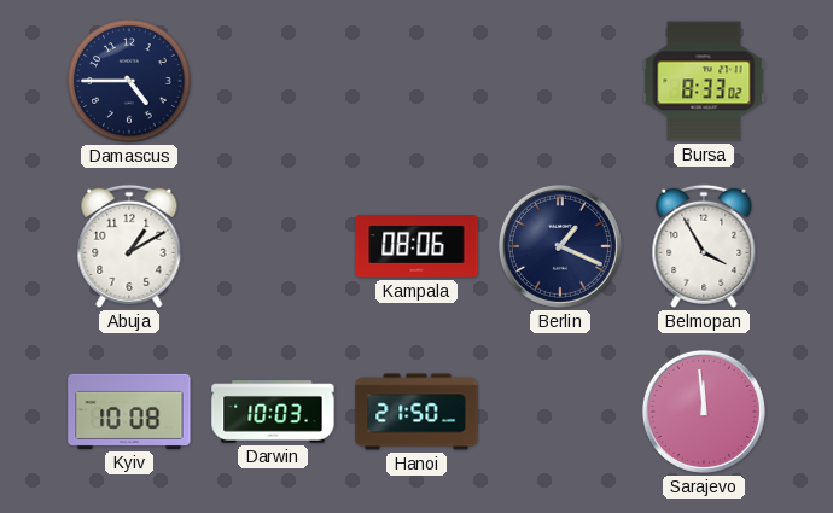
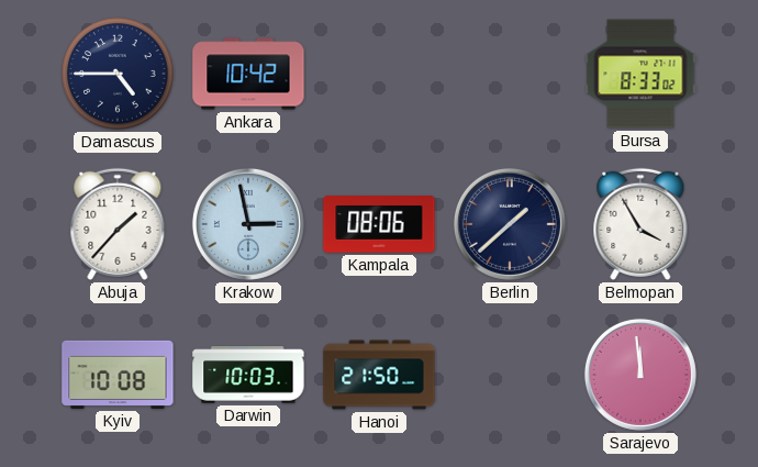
Ankara: none -> 10:42
Abuja: 1:10 -> 1:37
Krakow: none -> 2:58
Berlin: 1:19 -> 1:38
